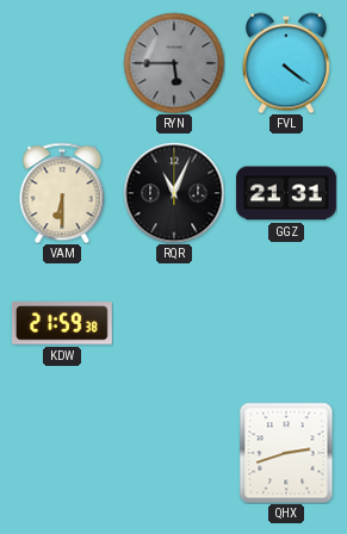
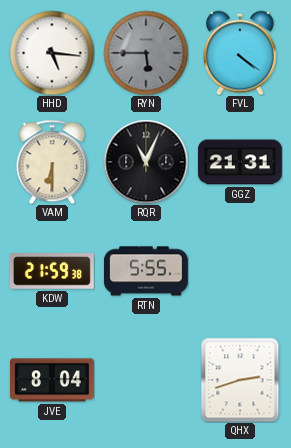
HHD: none -> 5:16
RTN: none -> 5:55
JVE: none -> 8:04
